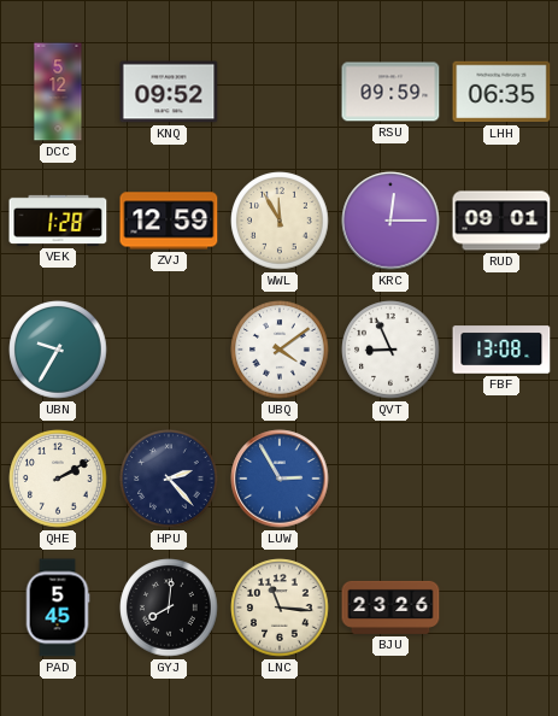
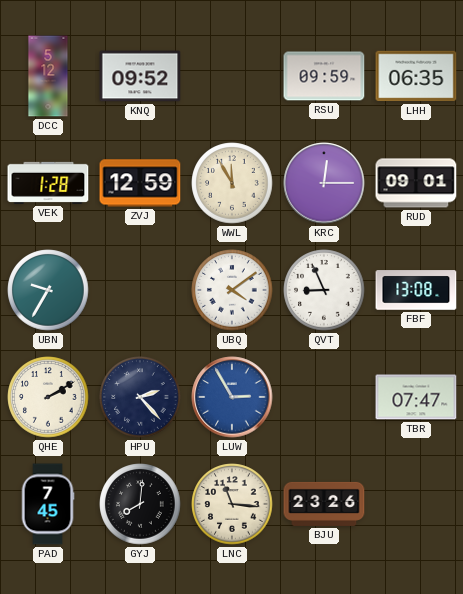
TBR: none -> 07:47
PAD: 5:45 -> 7:45
